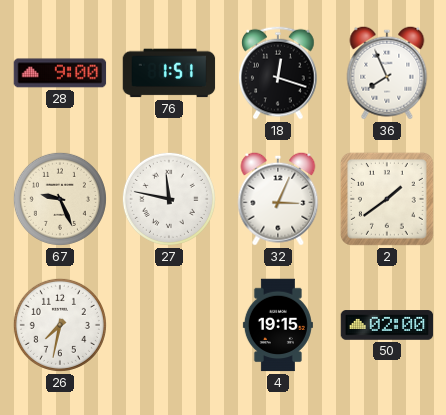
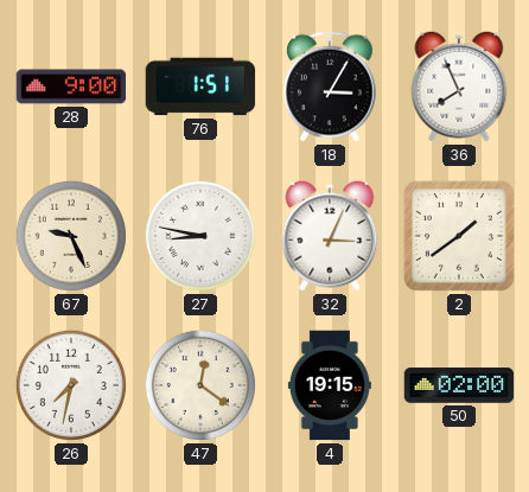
18: 12:18 -> 3:05
27: 11:47 -> 8:47
47: none -> 12:21
